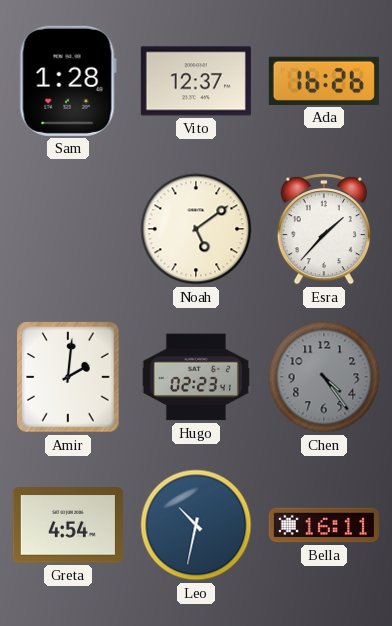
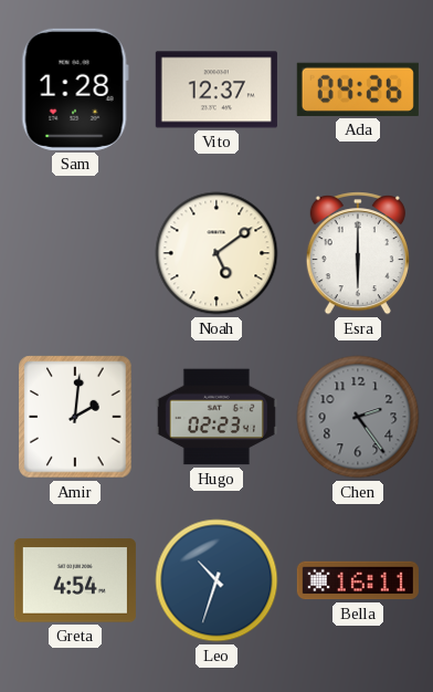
Ada: 16:26 -> 04:26
Esra: 1:37 -> 6:00
Chen: 4:24 -> 2:24
Leo: 10:32 -> 10:33
